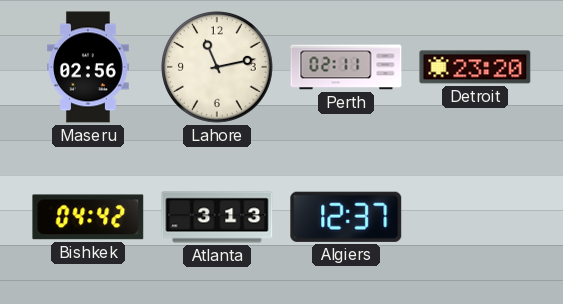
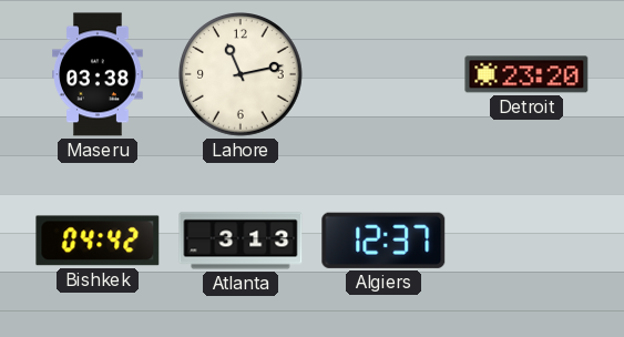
Maseru: 02:56 -> 03:38
Perth: 02:11 -> none
